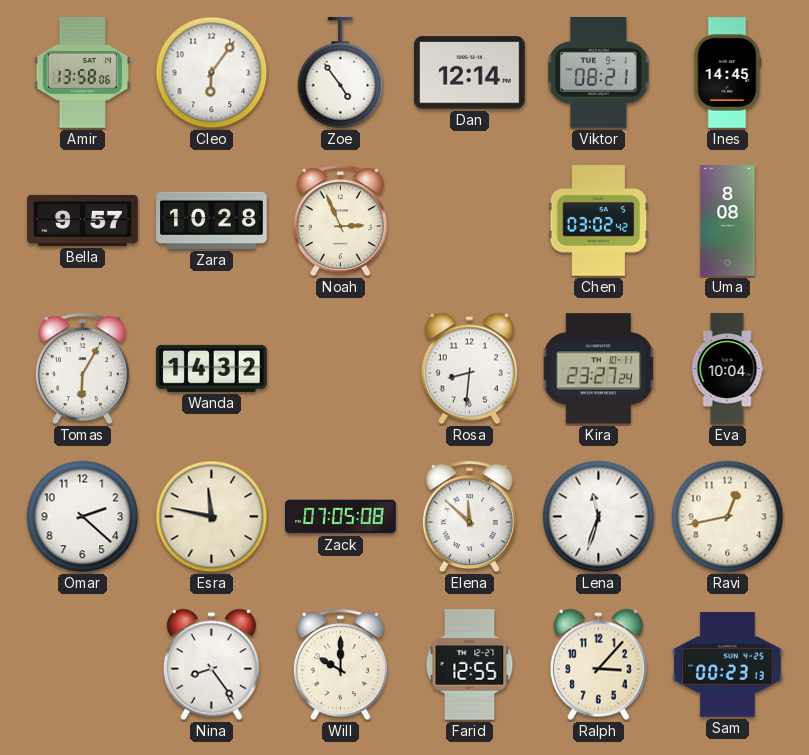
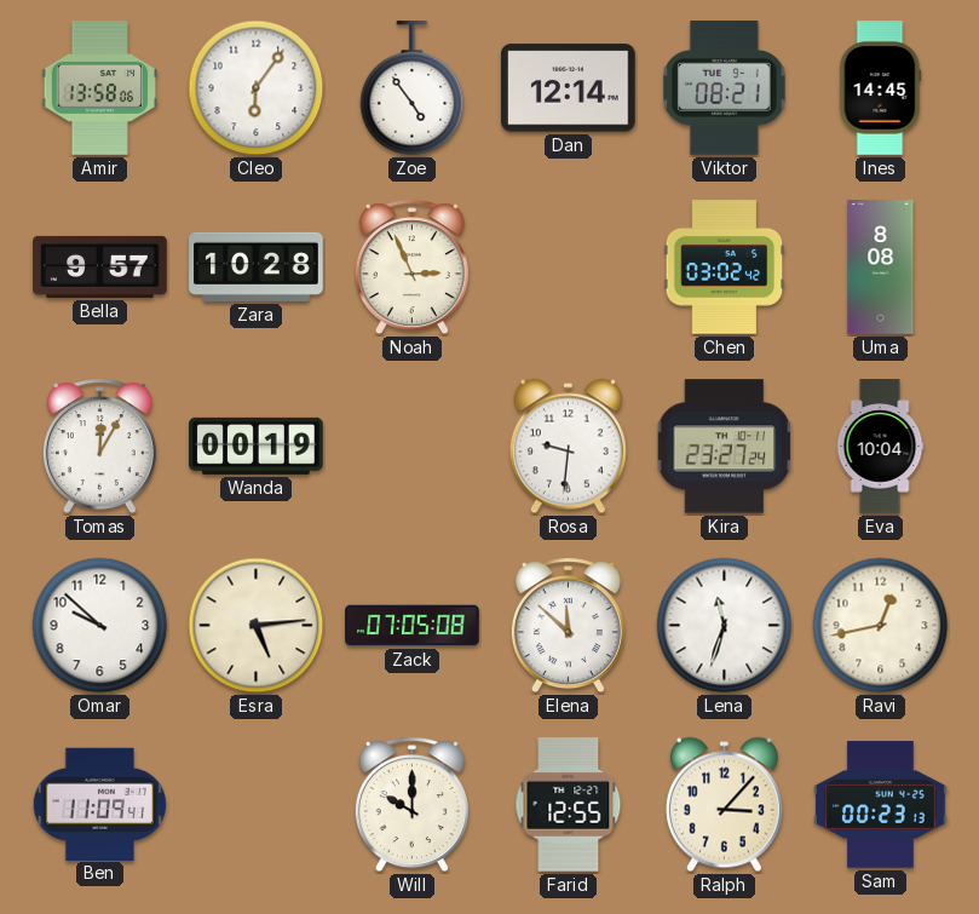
Tomas: 6:05 -> 12:05
Wanda: 14:32 -> 00:19
Rosa: 8:31 -> 9:31
Omar: 2:22 -> 9:52
Esra: 11:47 -> 5:14
Ben: none -> 11:09
Nina: 8:24 -> none
